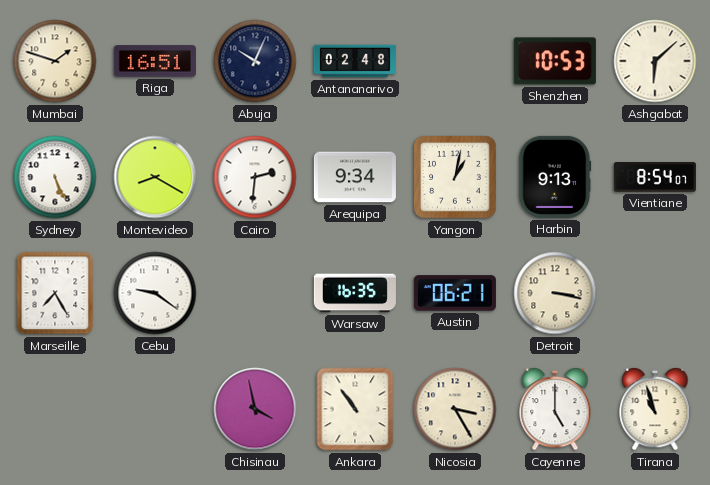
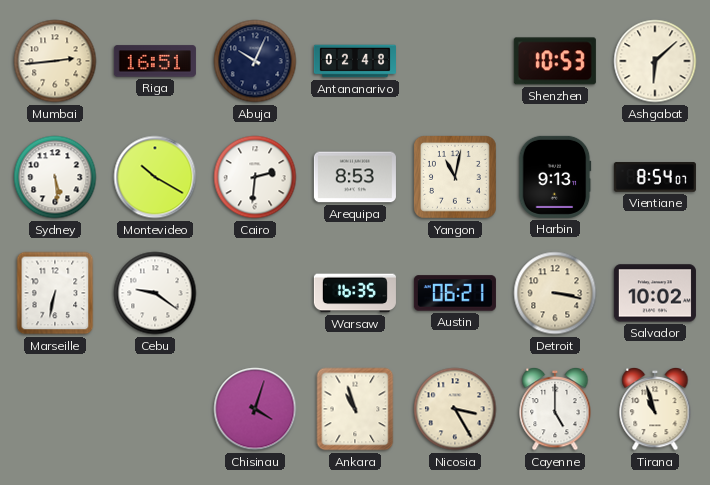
Mumbai: 1:48 -> 2:44
Sydney: 5:26 -> 5:29
Montevideo: 8:20 -> 10:20
Arequipa: 9:34 -> 8:53
Yangon: 1:02 -> 11:02
Marseille: 7:25 -> 6:32
Salvador: none -> 10:02
Chisinau: 3:58 -> 4:03
Ankara: 10:54 -> 10:57
